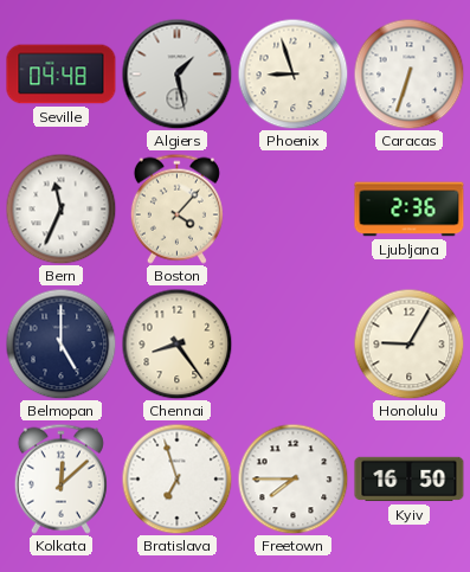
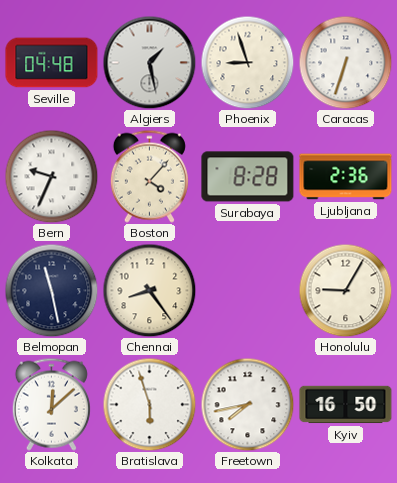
Bern: 11:34 -> 9:34
Surabaya: none -> 8:28
Belmopan: 5:00 -> 11:28
Bratislava: 6:57 -> 5:57
Freetown: 7:45 -> 7:43
